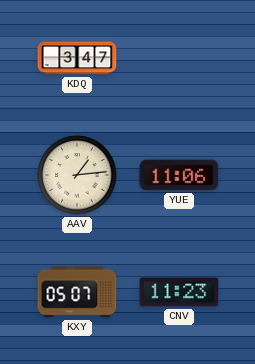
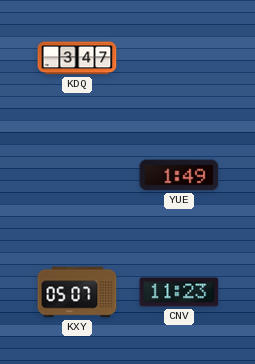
AAV: 1:14 -> none
YUE: 11:06 -> 1:49
